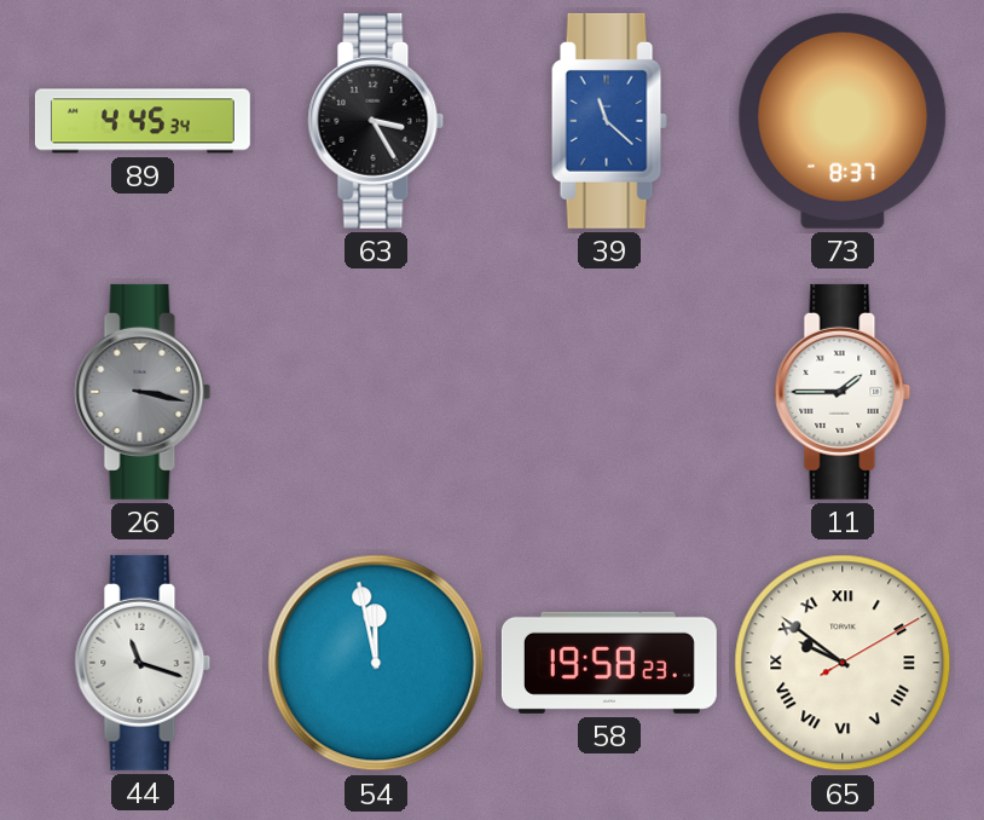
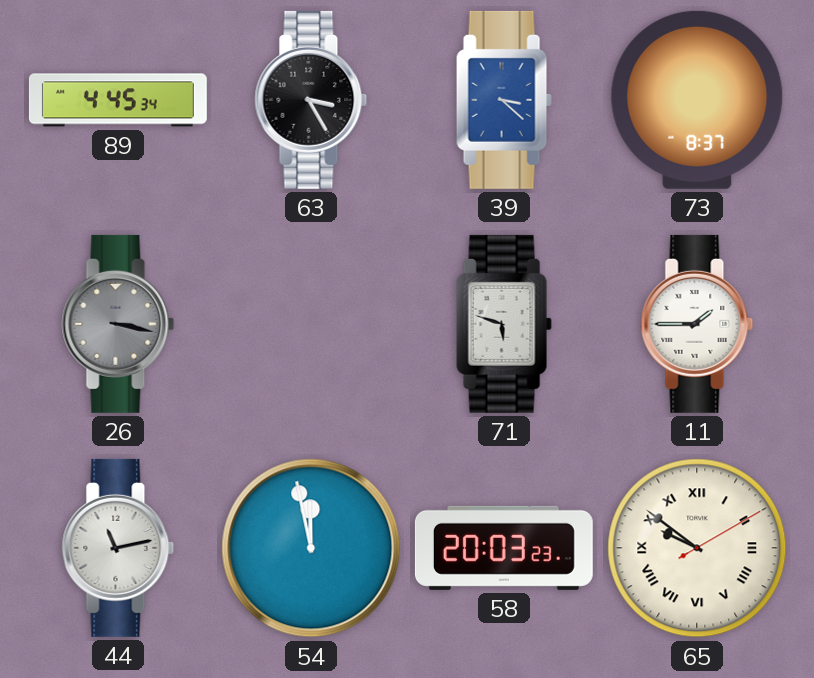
39: 11:22 -> 3:22
71: none -> 5:48
44: 11:18 -> 11:13
58: 19:58 -> 20:03
